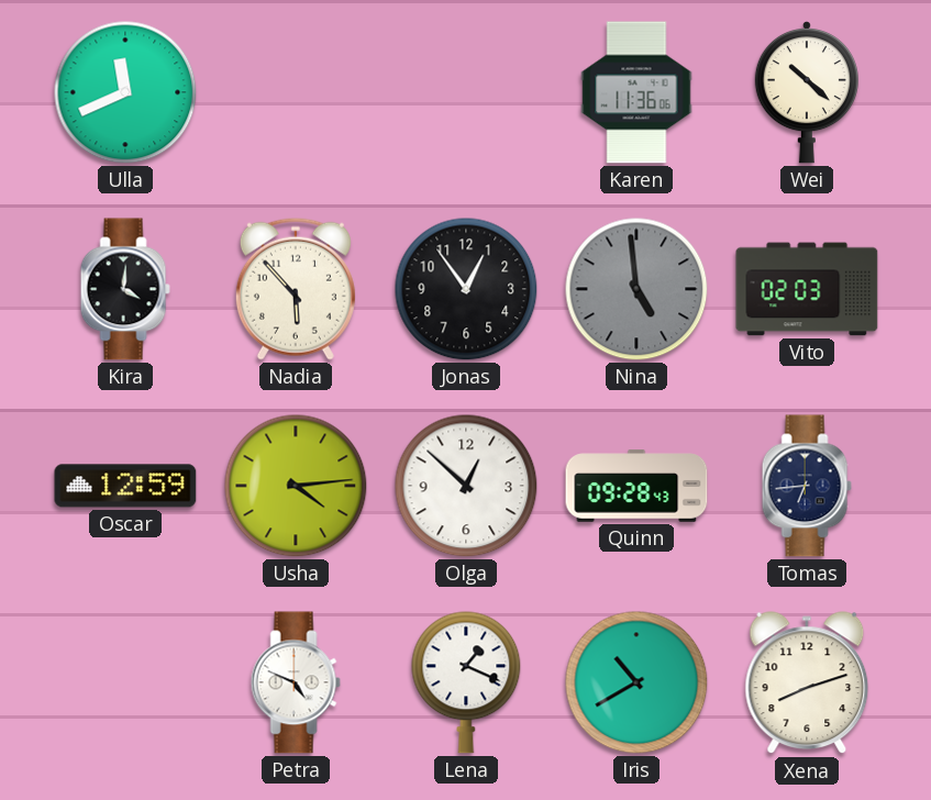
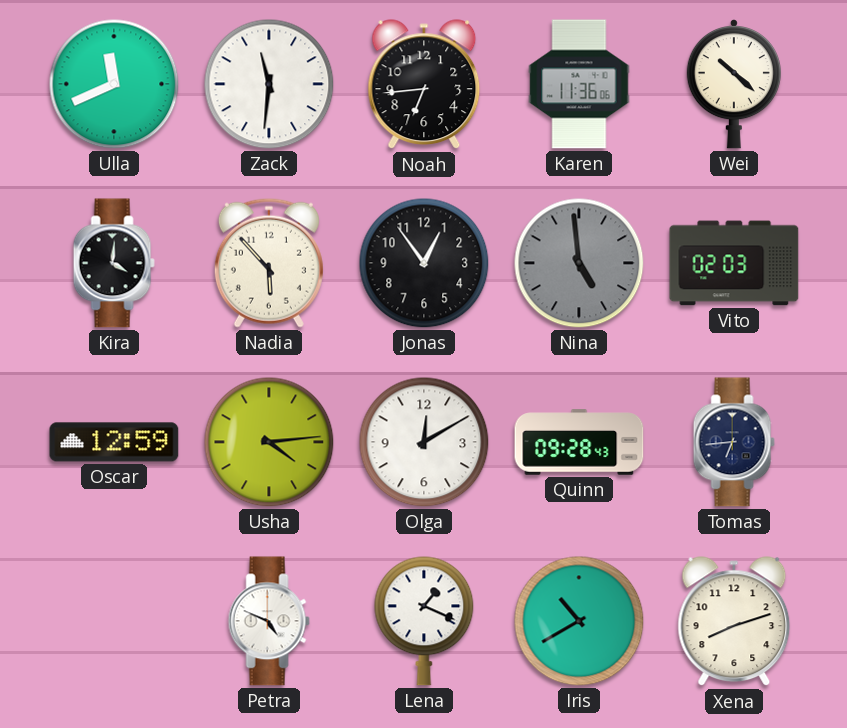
Zack: none -> 11:31
Noah: none -> 6:44
Olga: 12:52 -> 12:10
